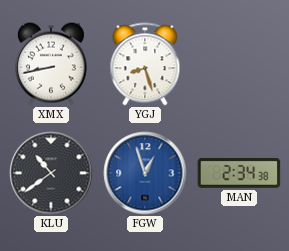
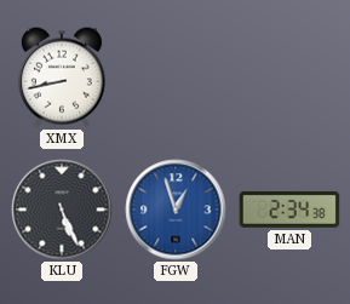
YGJ: 8:27 -> none
KLU: 10:39 -> 5:26
